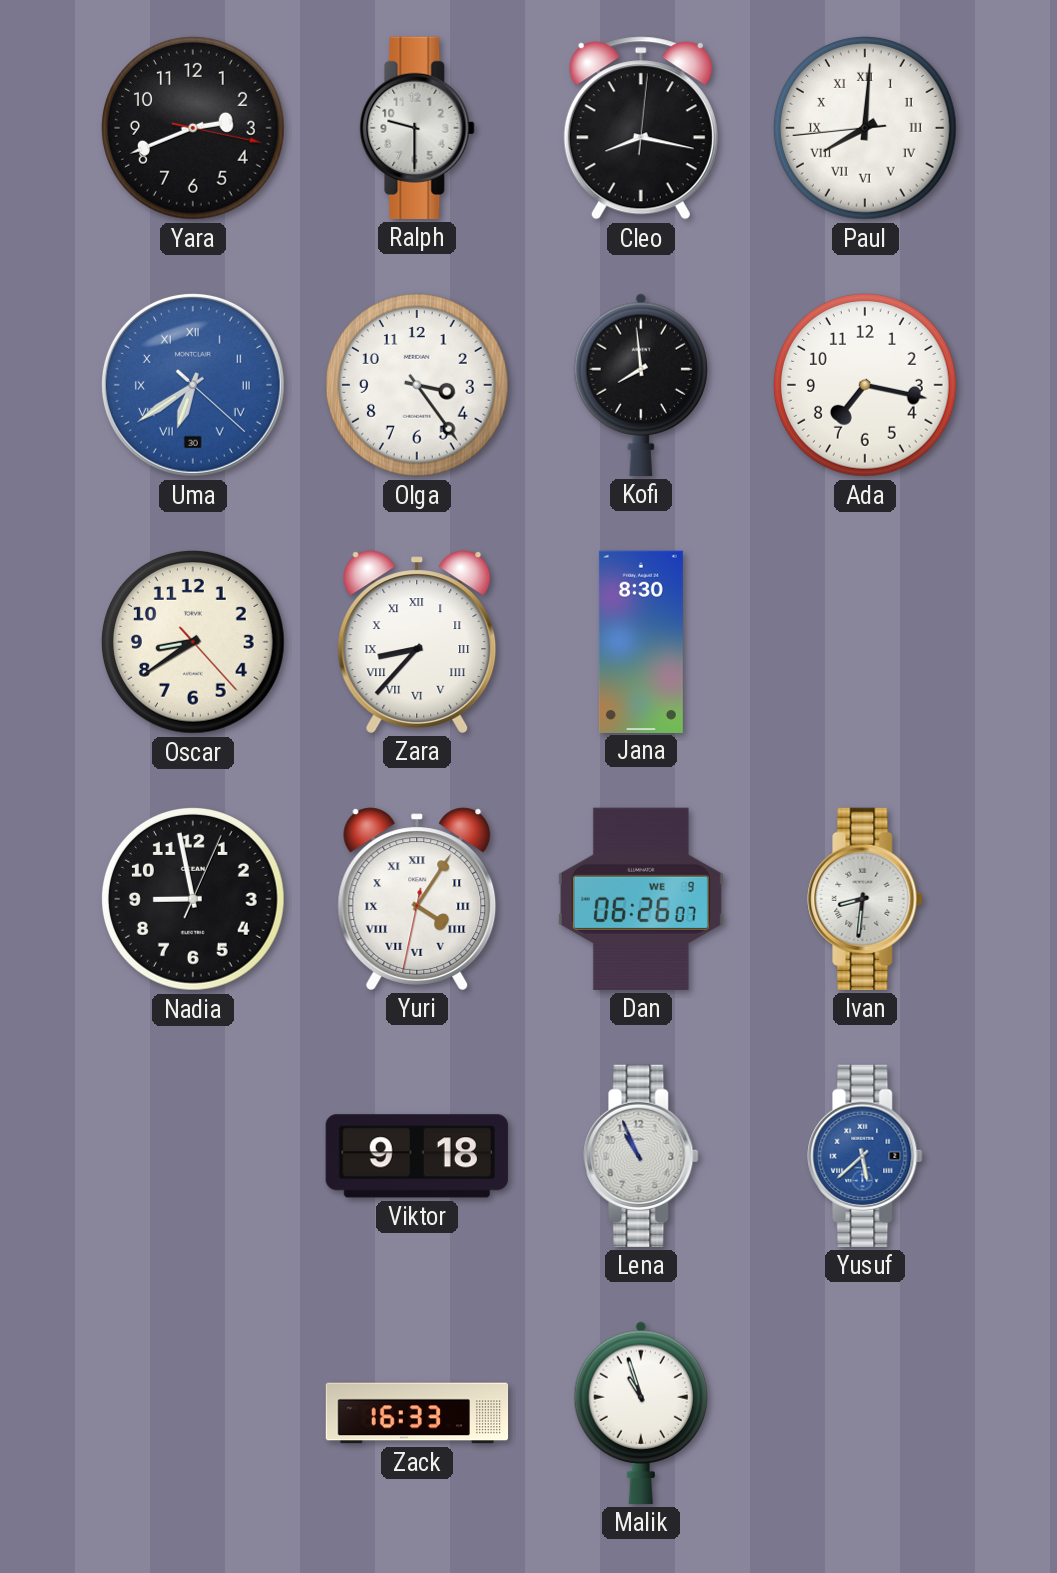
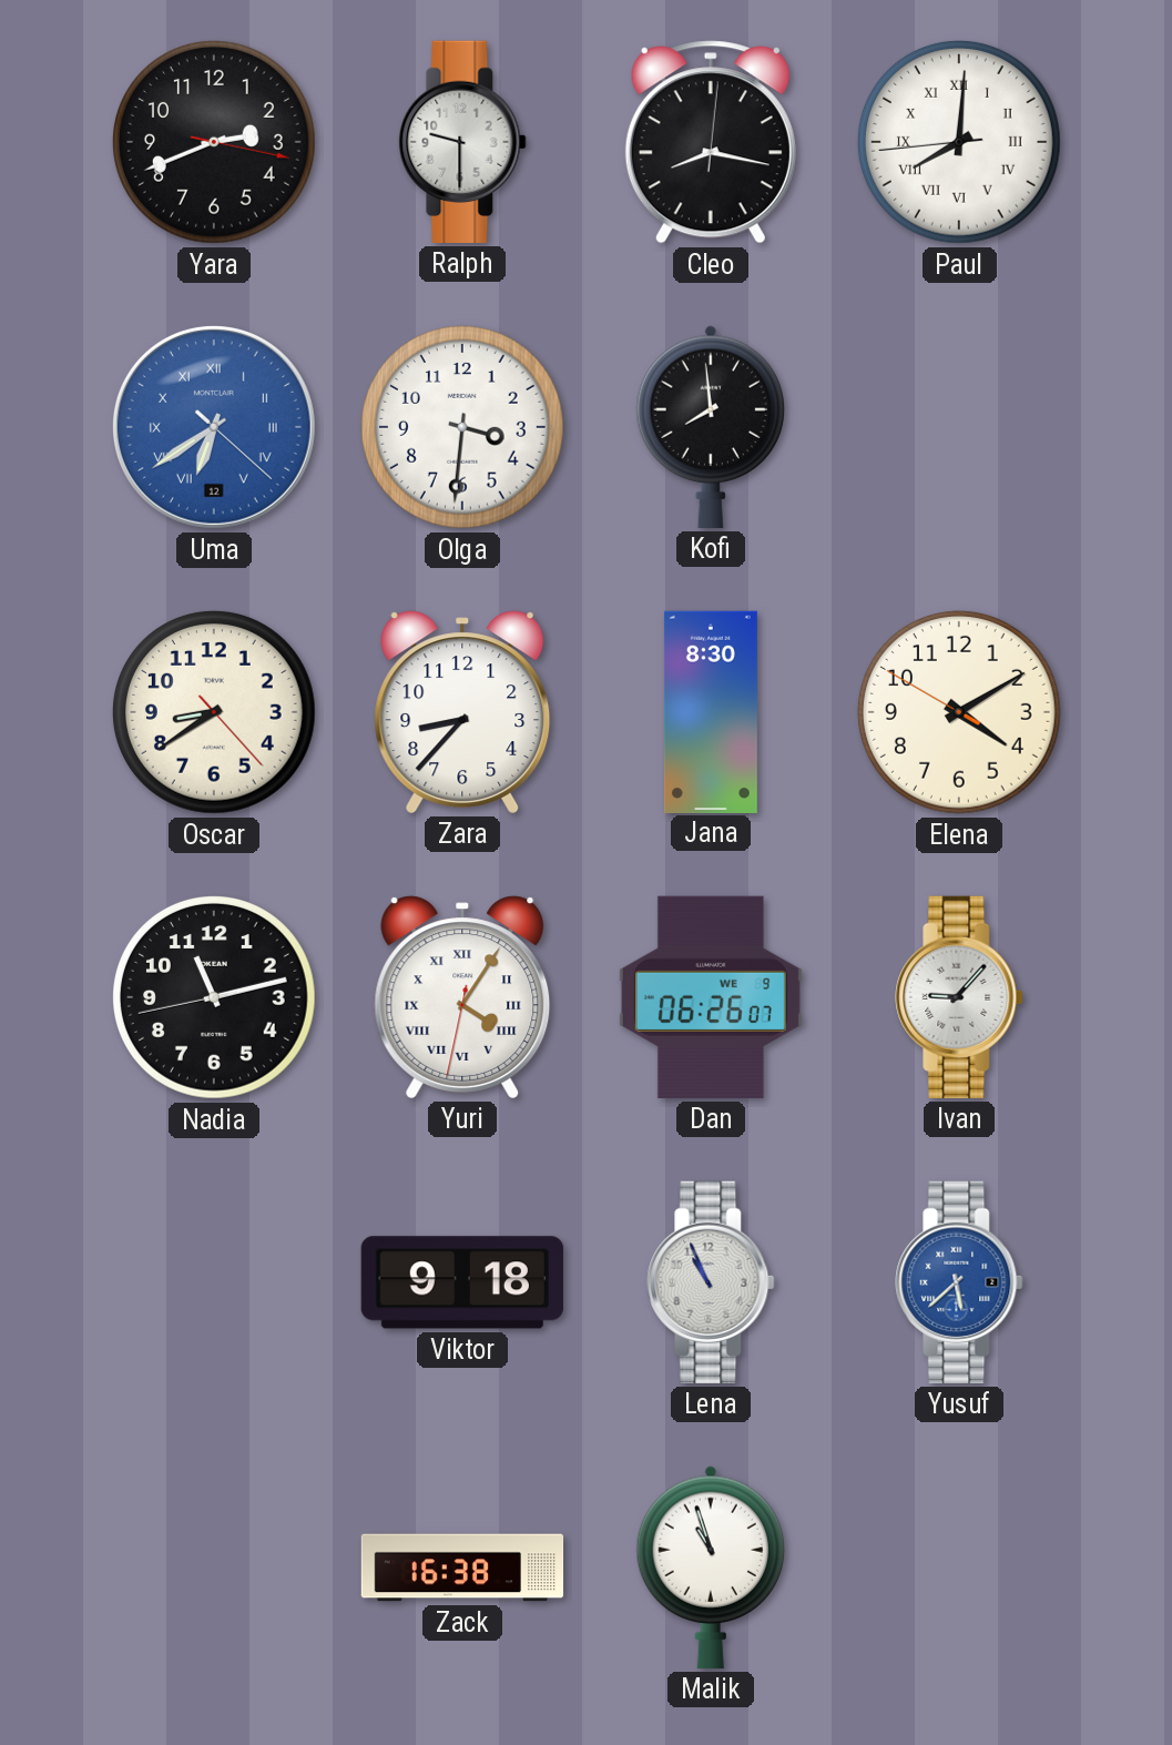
Uma date: 30 -> 12
Olga: 3:24 -> 3:31
Ada: 7:17 -> none
Zara numerals: Roman -> Arabic
Elena: none -> 4:09
Nadia: 8:58 -> 11:12
Ivan: 8:31 -> 9:07
Zack: 16:33 -> 16:38
